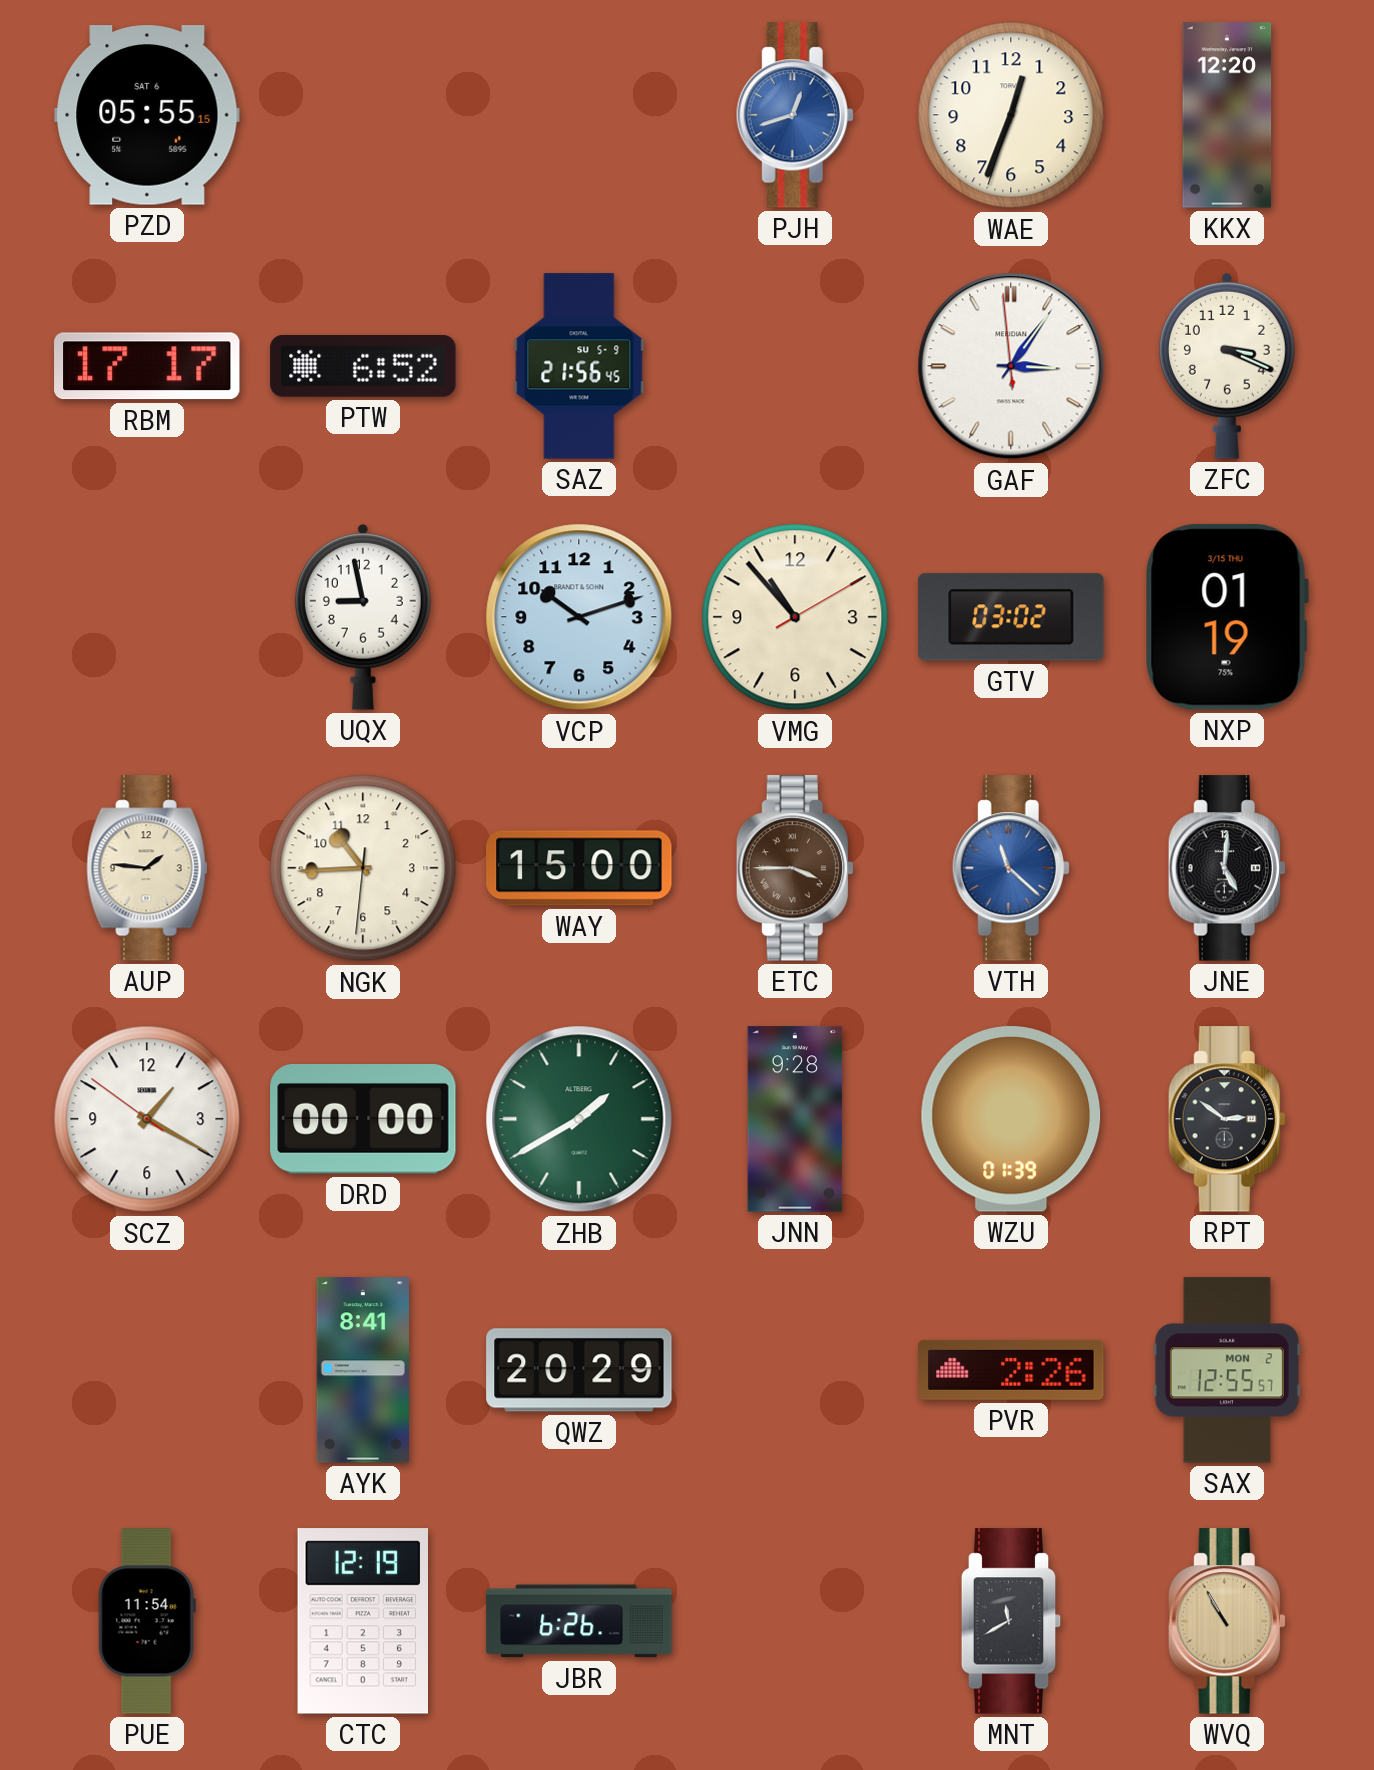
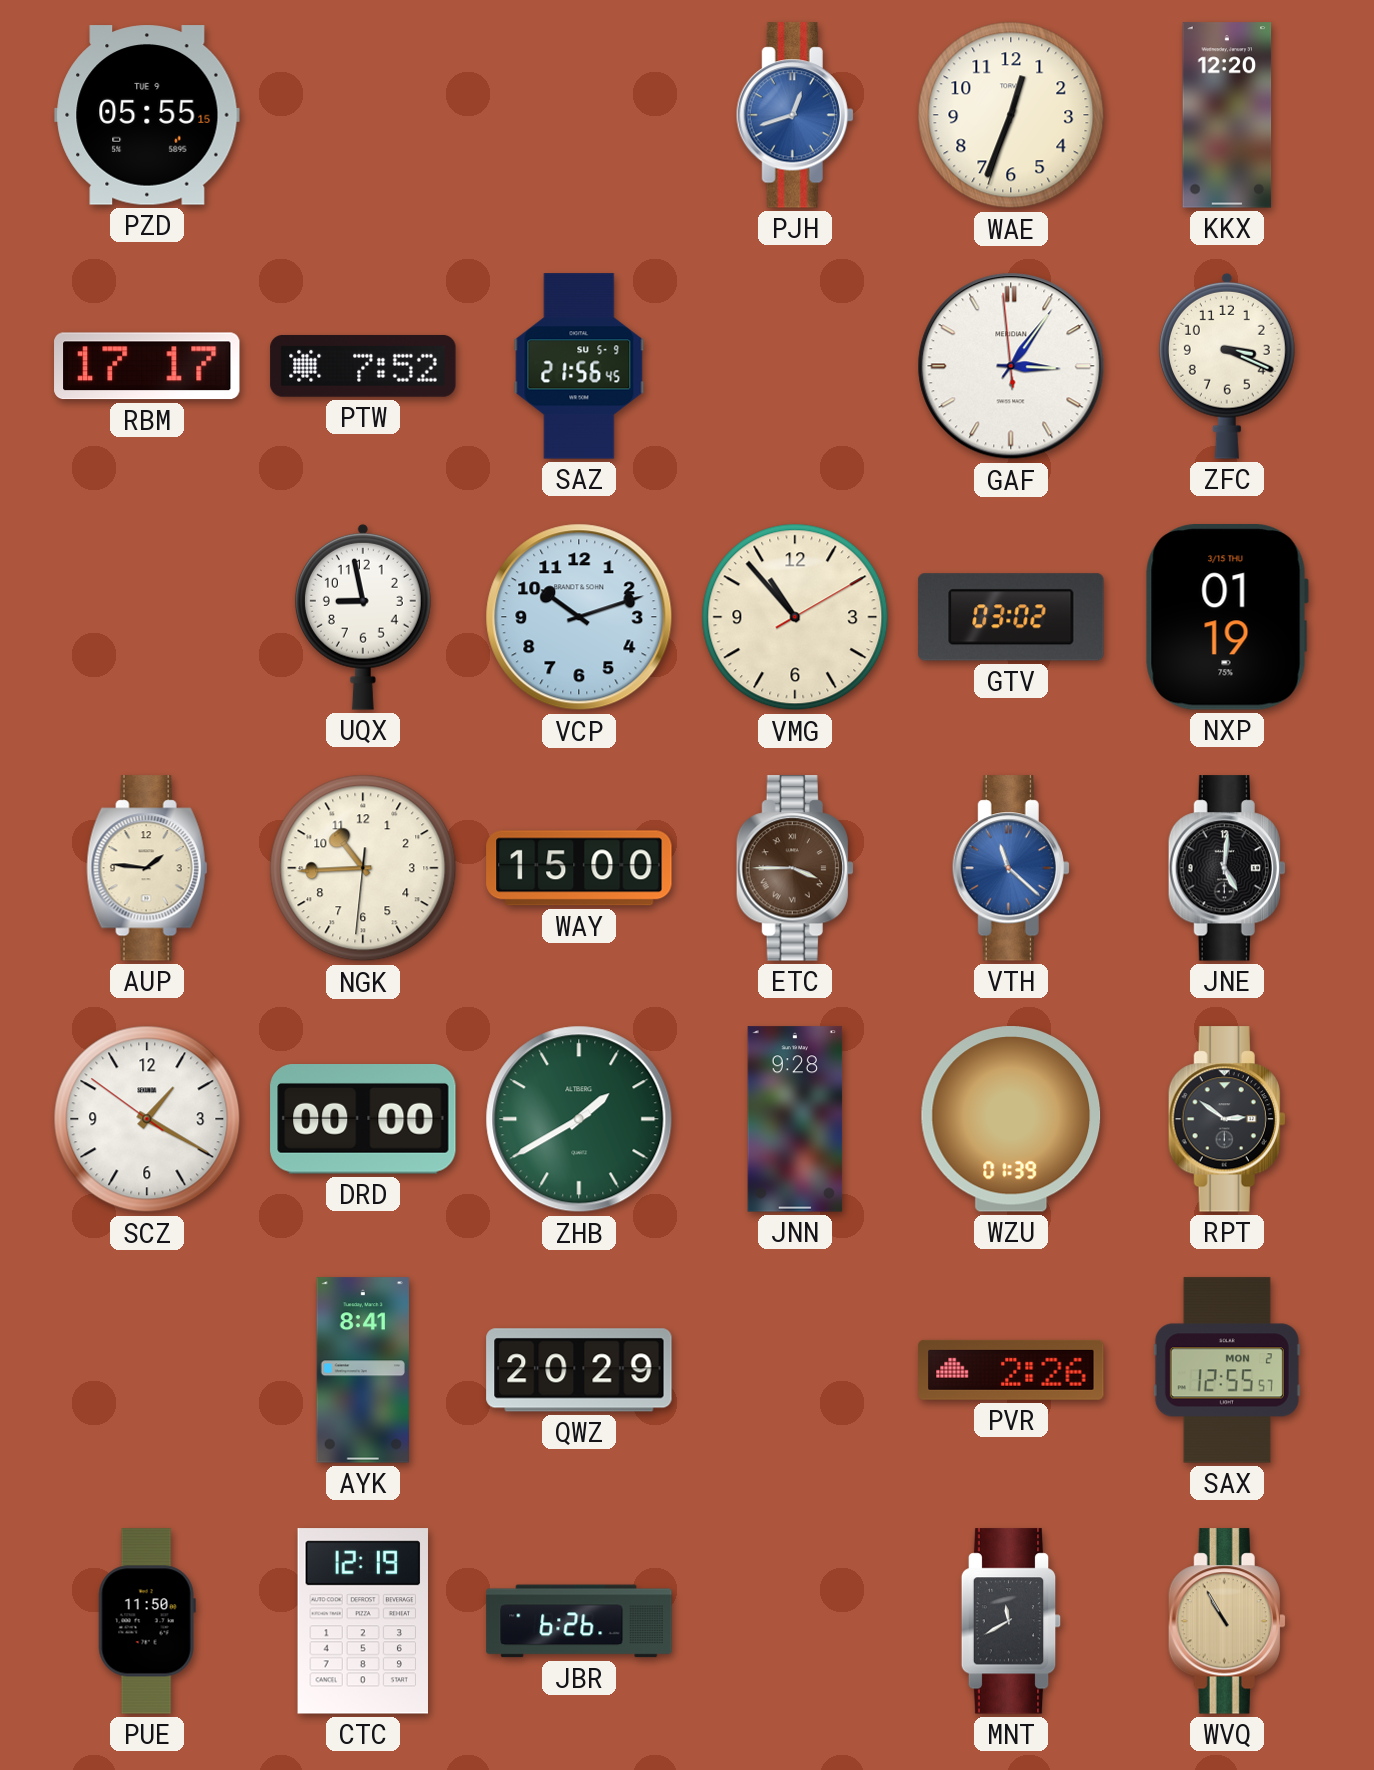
PZD date: SAT 6 -> TUE 9
PTW: 6:52 -> 7:52
PUE: 11:54 -> 11:50
